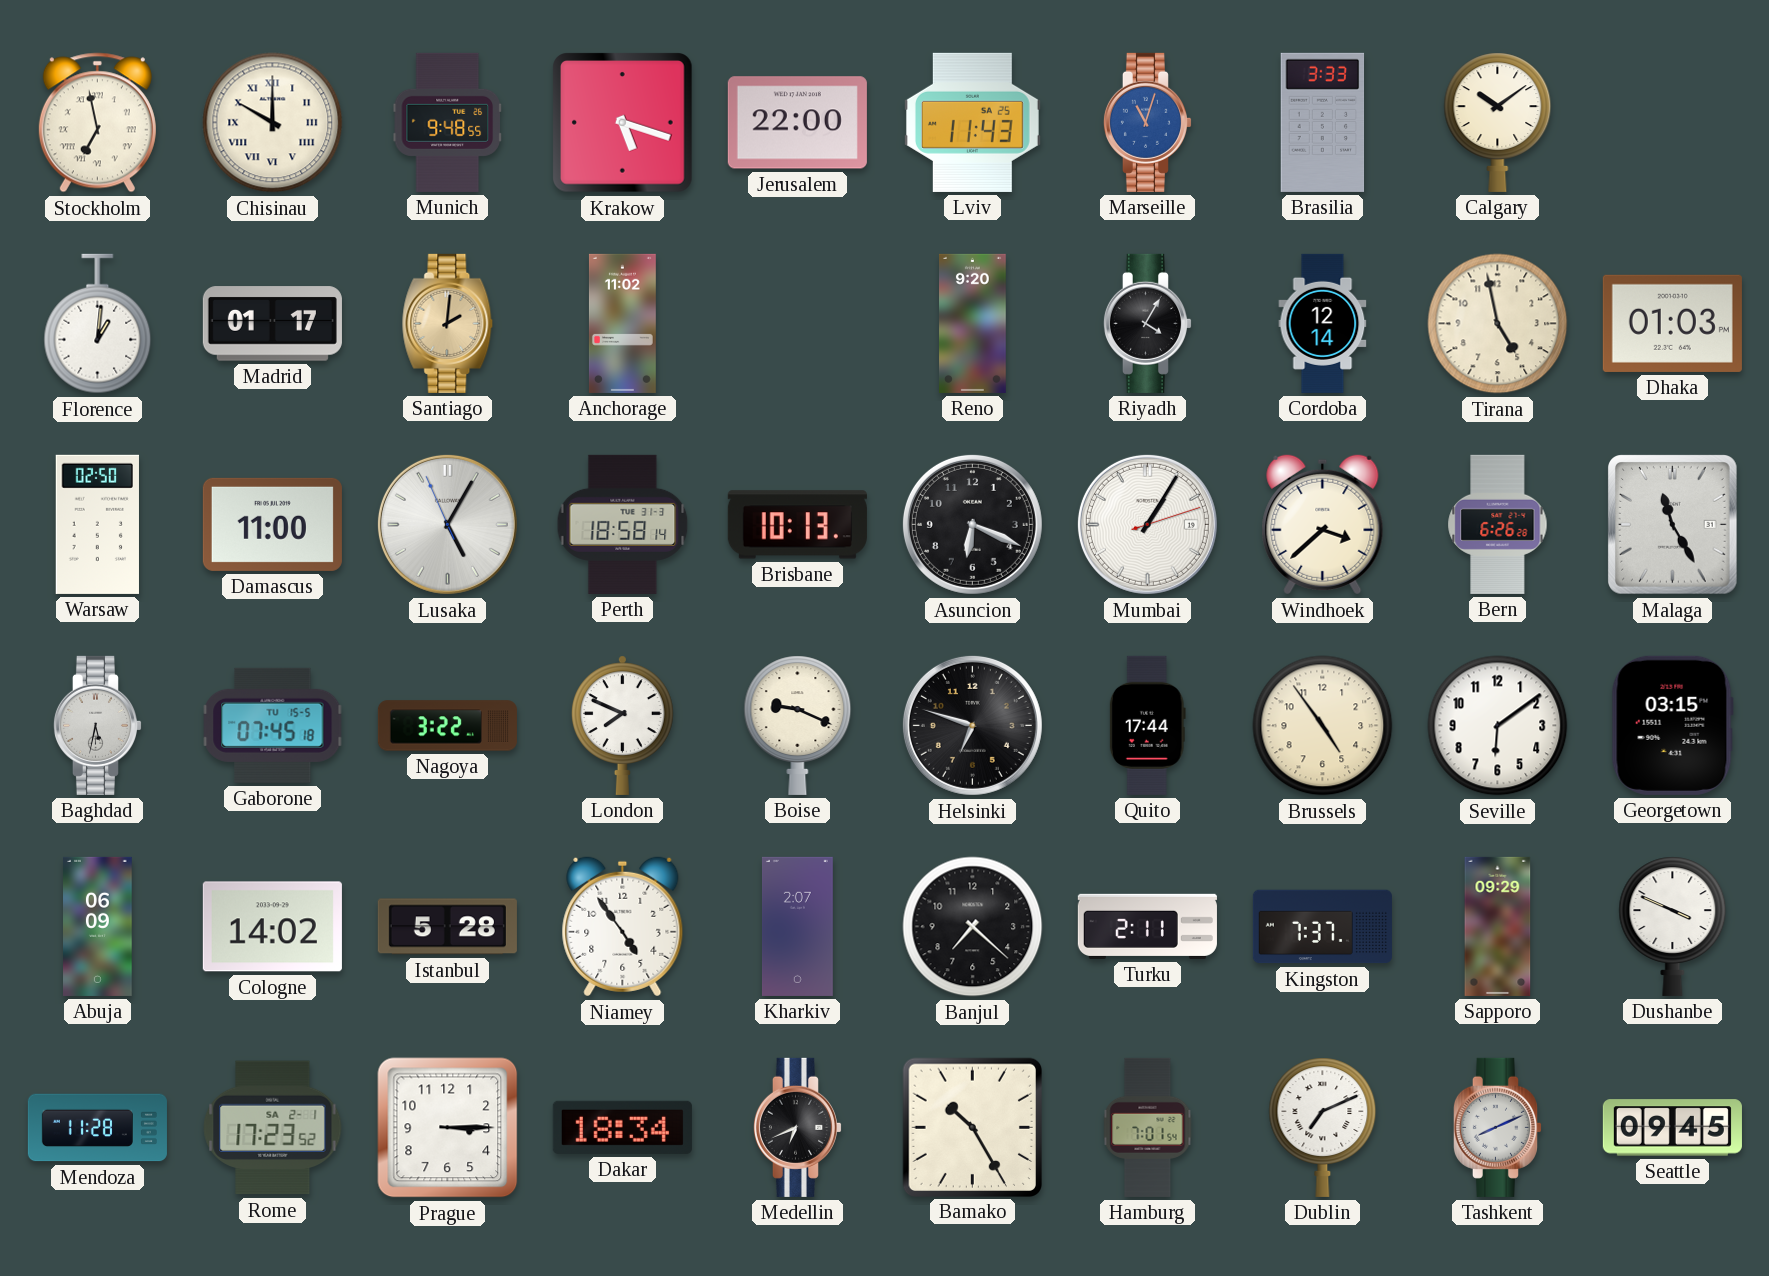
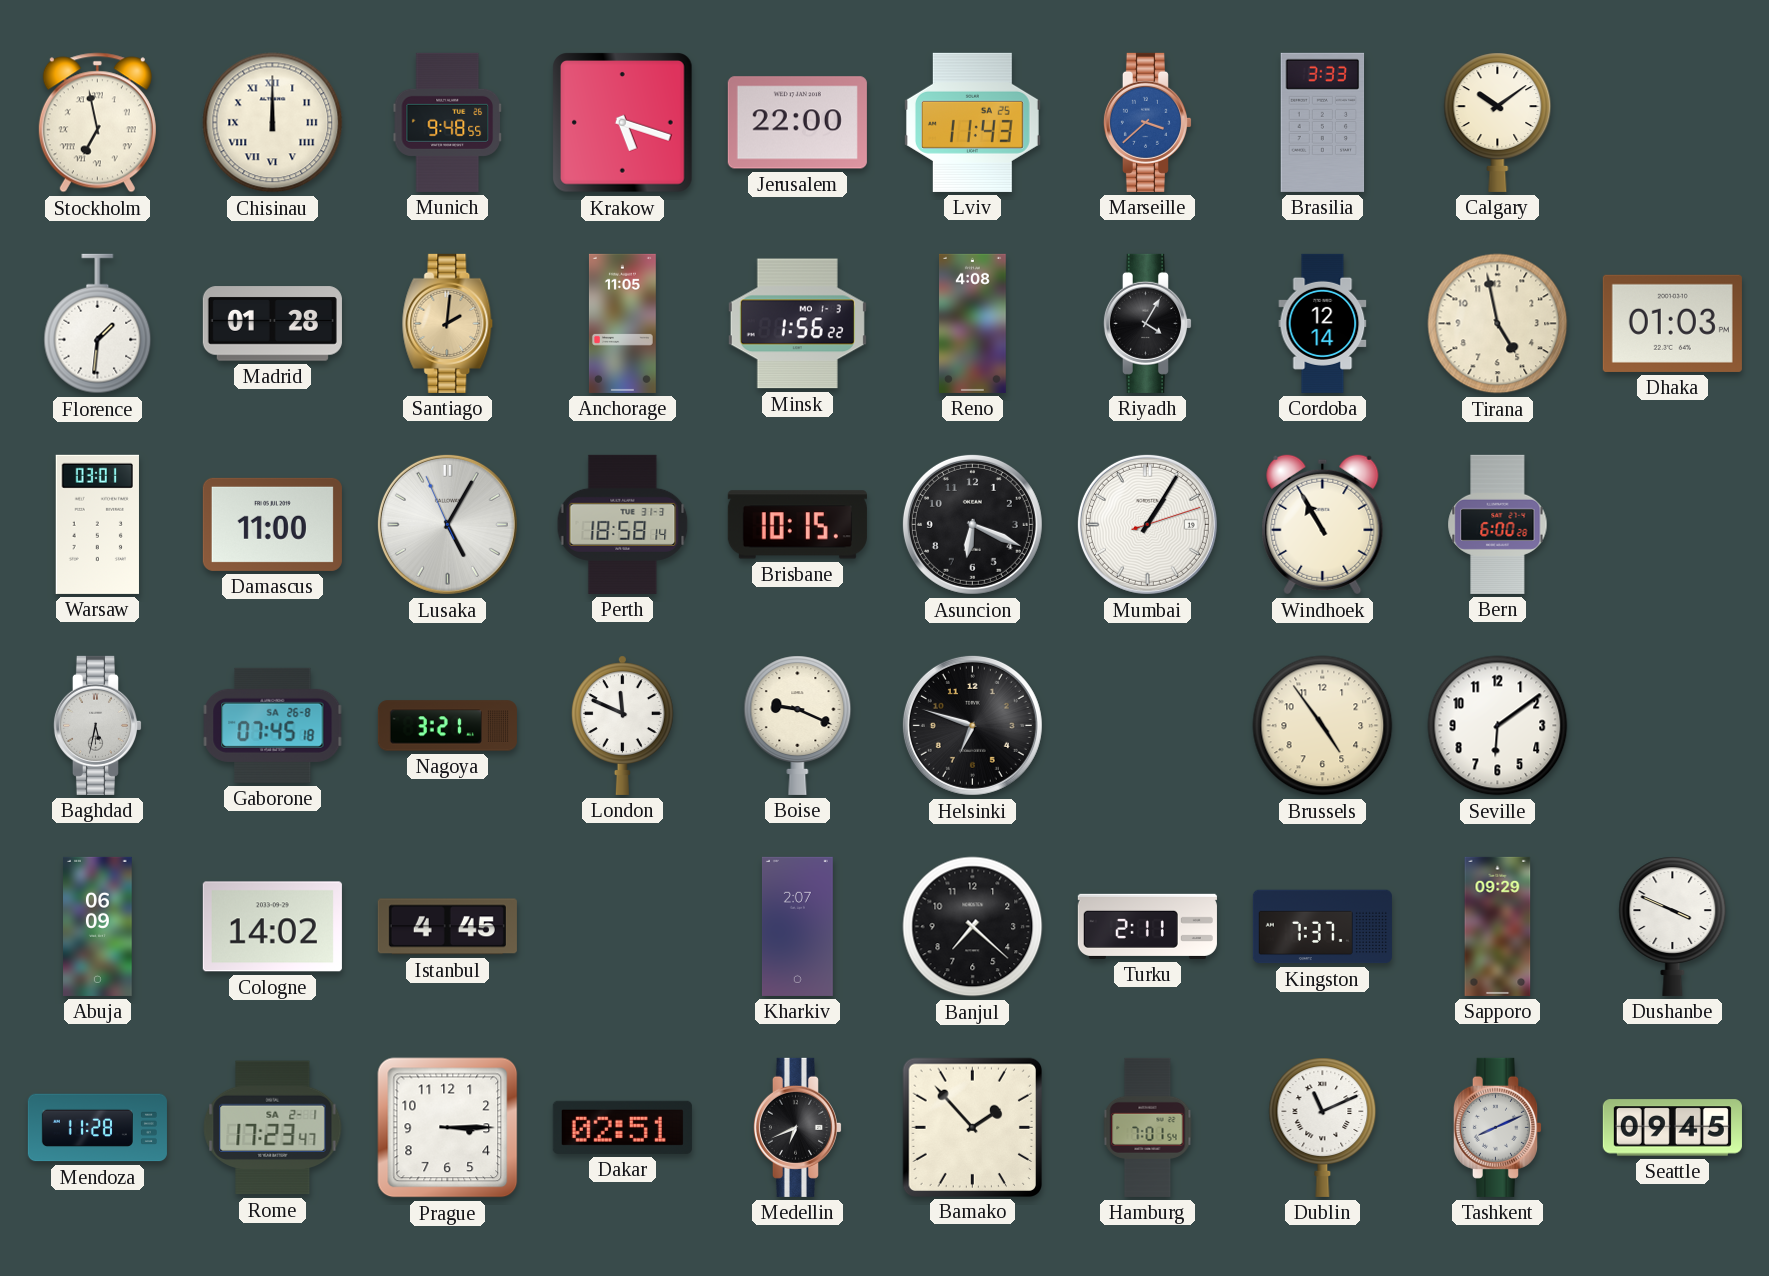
Chisinau: 10:00 -> 12:00
Marseille: 11:03 -> 3:38
Florence: 1:01 -> 1:31
Madrid: 01:17 -> 01:28
Anchorage: 11:02 -> 11:05
Minsk: none -> 1:56
Reno: 9:20 -> 4:08
Warsaw: 02:50 -> 03:01
Brisbane: 10:13 -> 10:15
Windhoek: 3:38 -> 10:55
Bern: 6:26 -> 6:00
Malaga: 11:25 -> none
Gaborone date: TU 15-5 -> SA 26-8
Nagoya: 3:22 -> 3:21
London: 7:49 -> 11:49
Quito: 17:44 -> none
Georgetown: 03:15 -> none
Istanbul: 5:28 -> 4:45
Niamey: 4:54 -> none
Rome: 17:23:52 -> 17:23:47
Dakar: 18:34 -> 02:51
Bamako: 10:25 -> 1:53
Dublin: 7:11 -> 11:11
